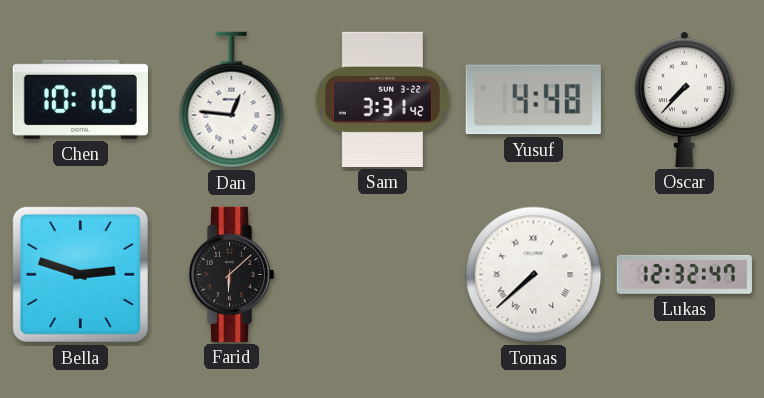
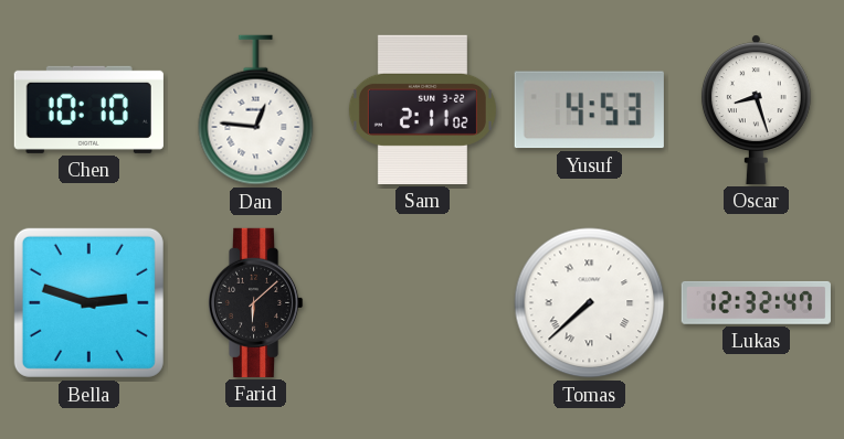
Sam: 3:31 -> 2:11
Yusuf: 4:48 -> 4:53
Oscar: 7:37 -> 8:27
